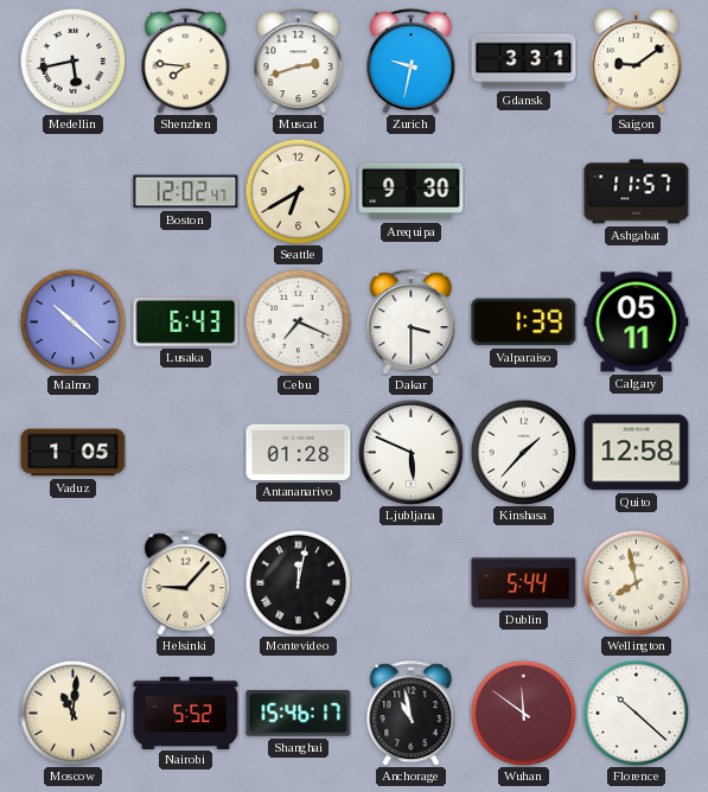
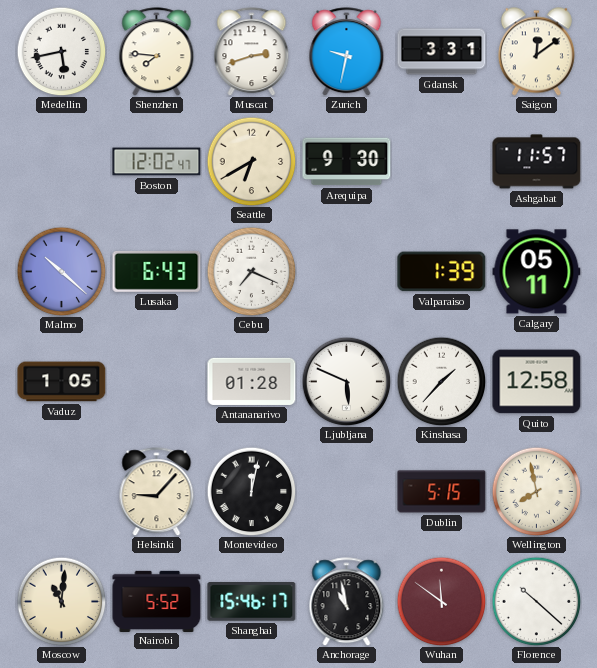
Saigon: 9:09 -> 12:09
Dakar: 3:30 -> none
Dublin: 5:44 -> 5:15
